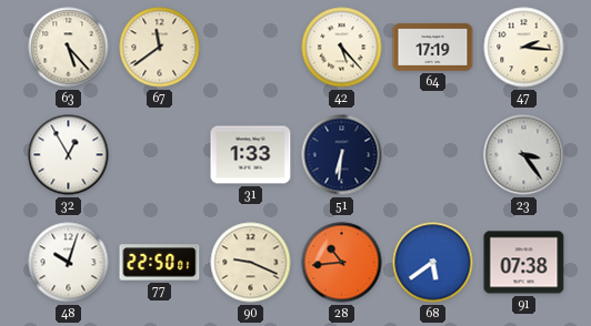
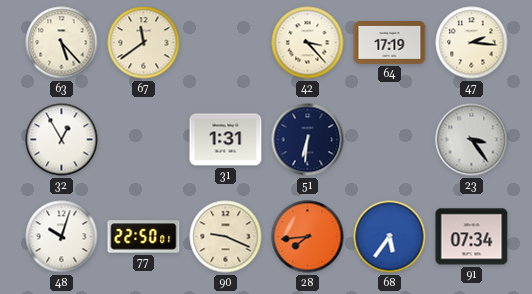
42: 5:23 -> 3:23
31: 1:33 -> 1:31
28: 10:44 -> 7:44
68: 5:39 -> 5:36
91: 07:38 -> 07:34
